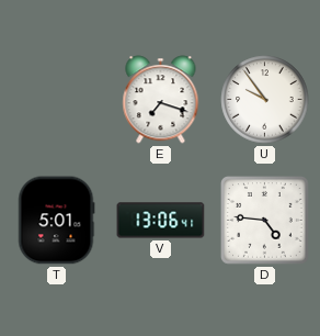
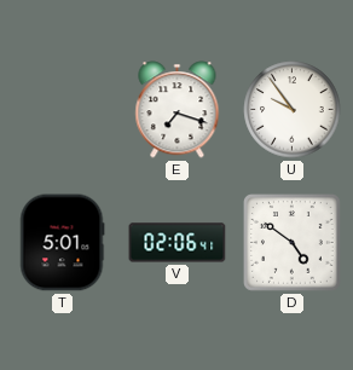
V: 13:06 -> 02:06
D: 4:46 -> 4:51
